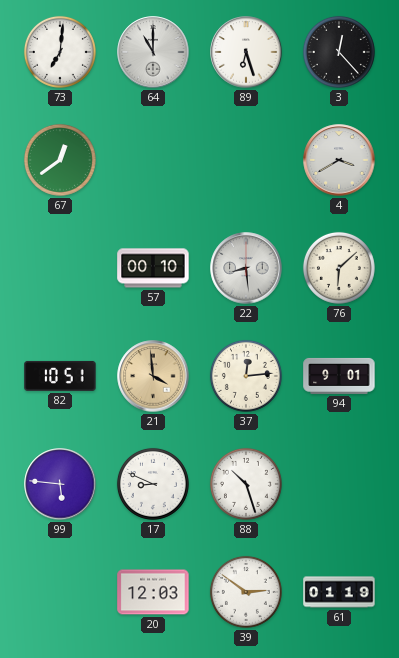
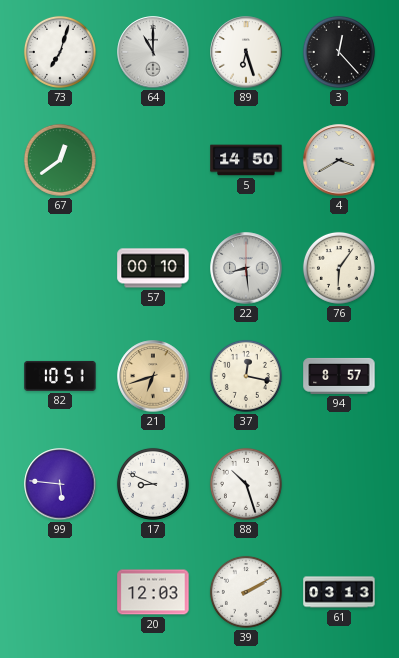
73: 7:01 -> 7:03
5: none -> 14:50
76: 6:08 -> 6:06
21: 3:59 -> 6:42
37: 12:14 -> 12:17
94: 9:01 -> 8:57
39: 2:51 -> 2:10
61: 01:19 -> 03:13
